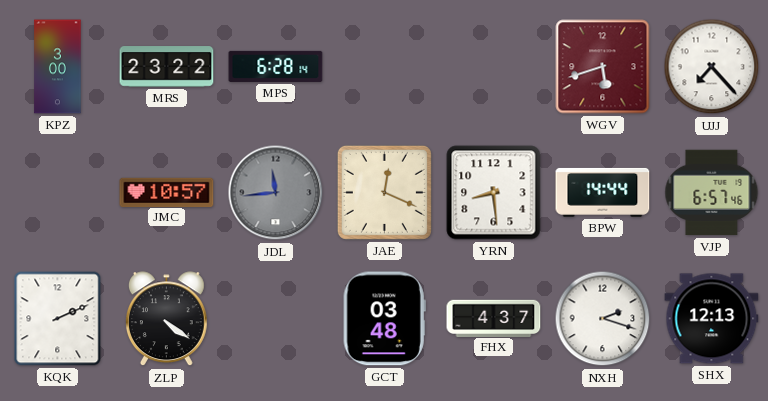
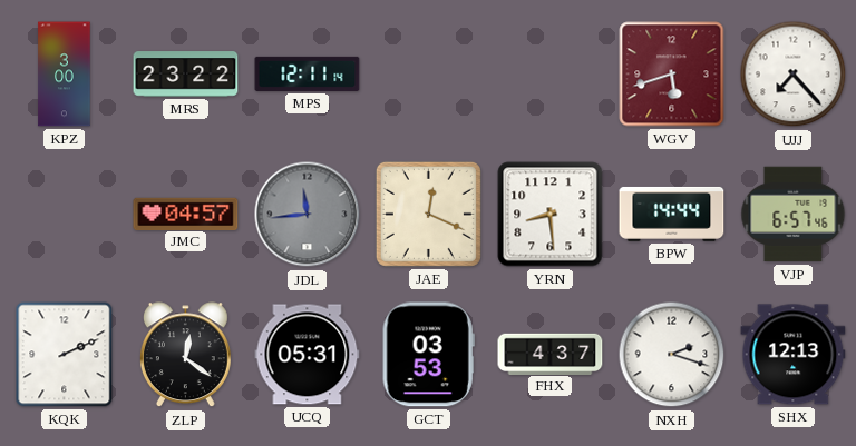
MPS: 6:28 -> 12:11
JMC: 10:57 -> 04:57
ZLP: 4:21 -> 12:21
UCQ: none -> 05:31
GCT: 03:48 -> 03:53
